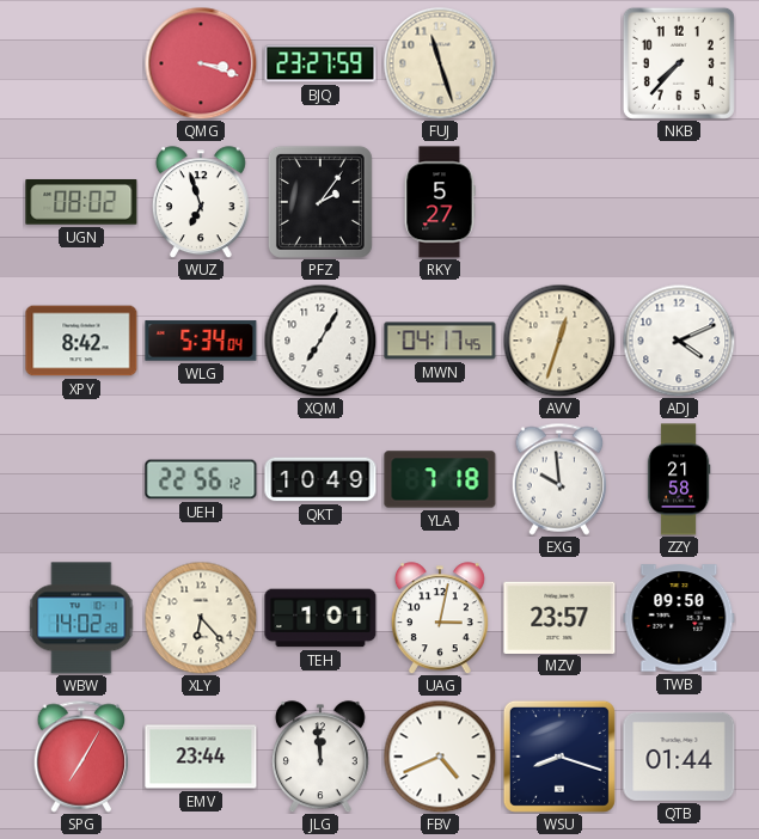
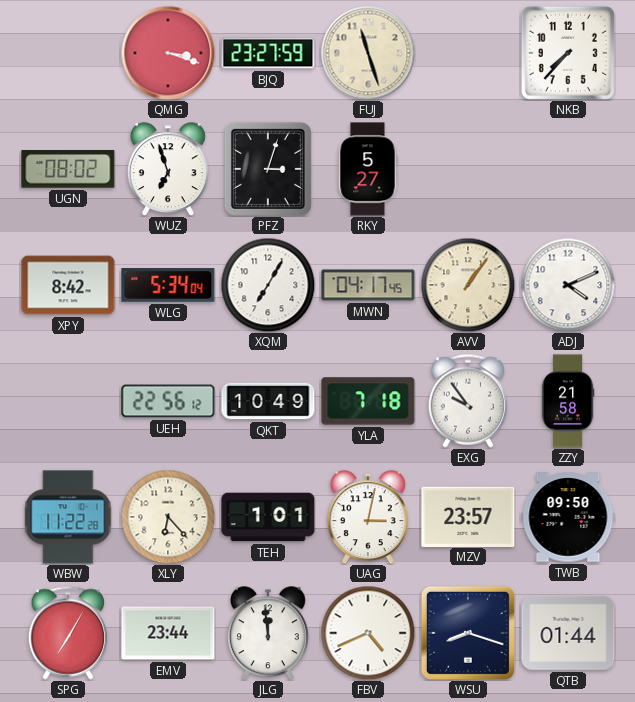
PFZ: 2:06 -> 3:03
AVV: 12:33 -> 1:06
EXG: 9:59 -> 9:54
WBW: 14:02 -> 11:22
